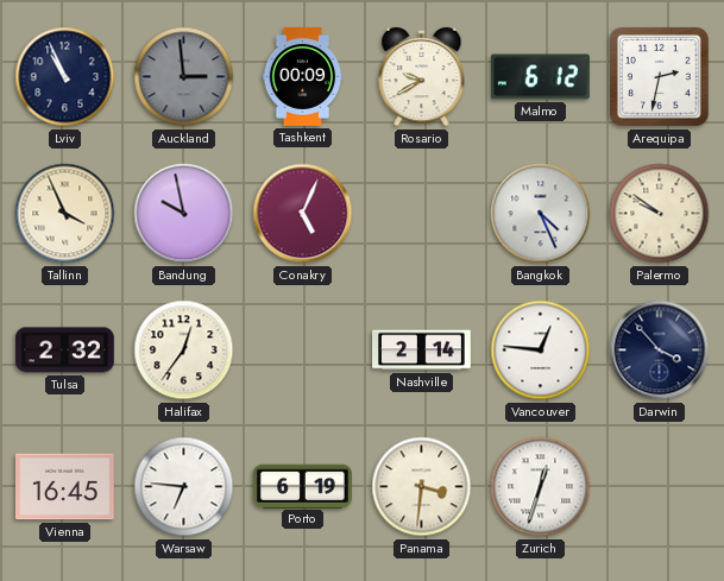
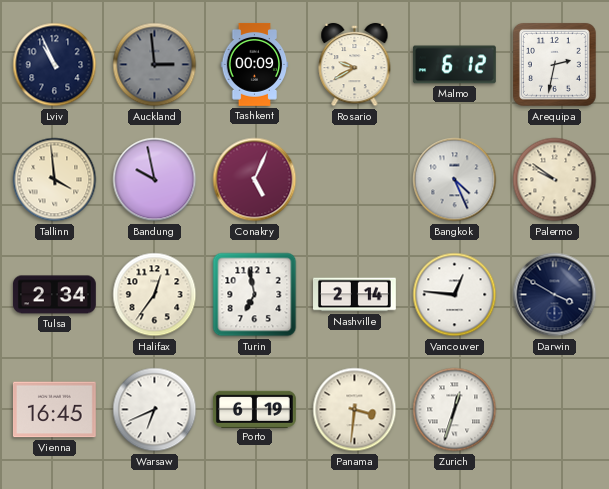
Tallinn: 3:56 -> 3:59
Tulsa: 2:32 -> 2:34
Turin: none -> 6:58
Darwin: 3:53 -> 3:50
Warsaw: 6:46 -> 6:41
